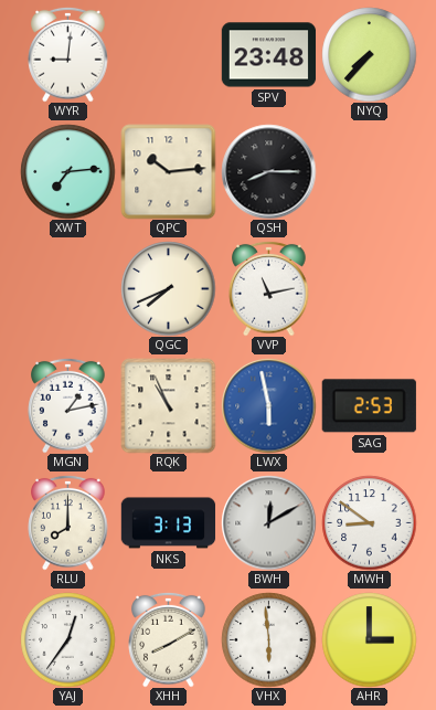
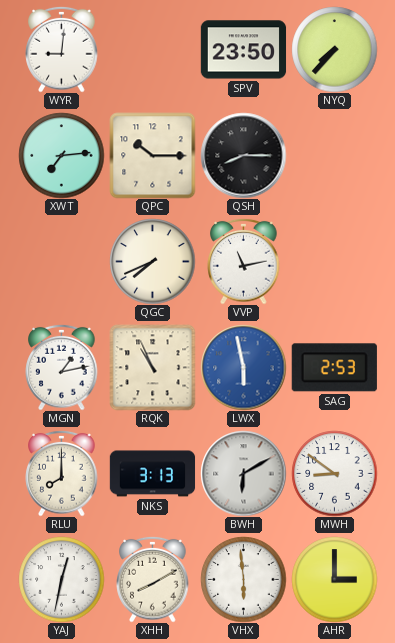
SPV: 23:48 -> 23:50
QPC: 10:14 -> 10:15
BWH: 12:10 -> 6:10
YAJ: 12:36 -> 12:32
